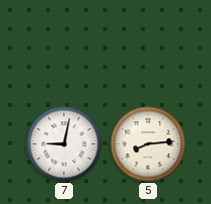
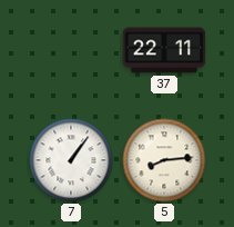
37: none -> 22:11
7: 9:02 -> 1:06
